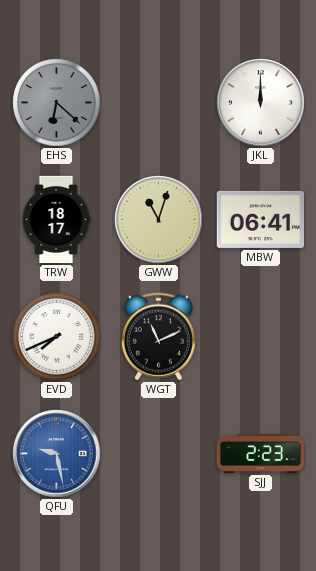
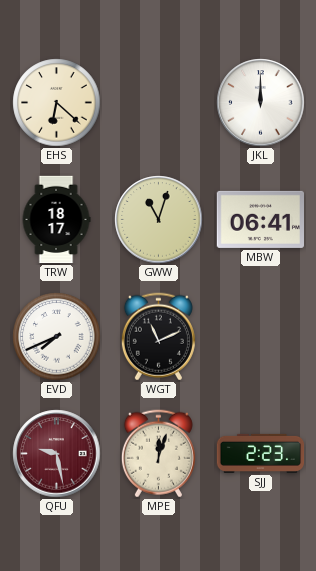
EHS dial: grey -> cream
QFU dial: blue -> burgundy
MPE: none -> 12:03
